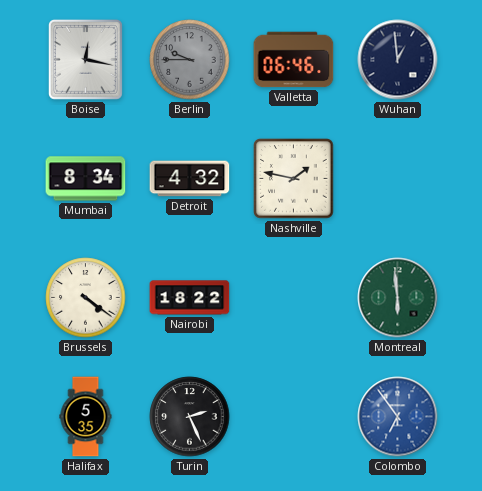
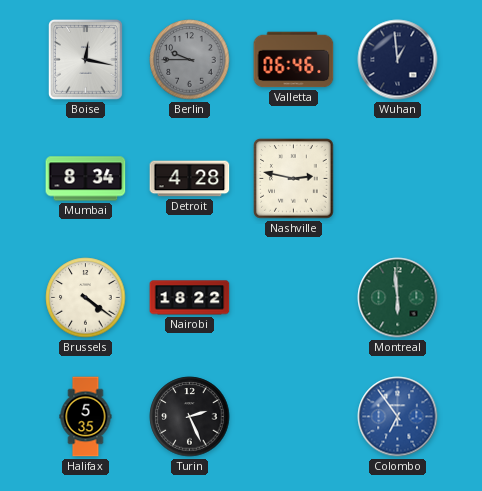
Detroit: 4:32 -> 4:28
Nashville: 1:47 -> 2:47
